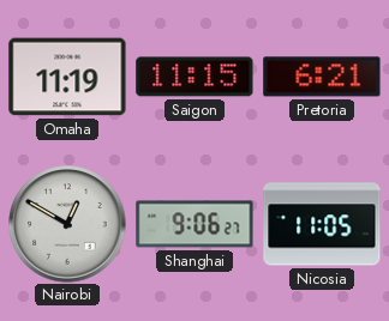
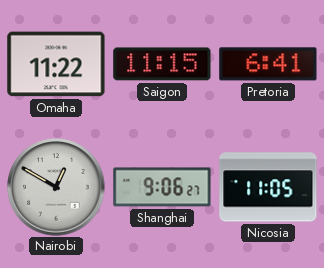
Omaha: 11:19 -> 11:22
Pretoria: 6:21 -> 6:41
